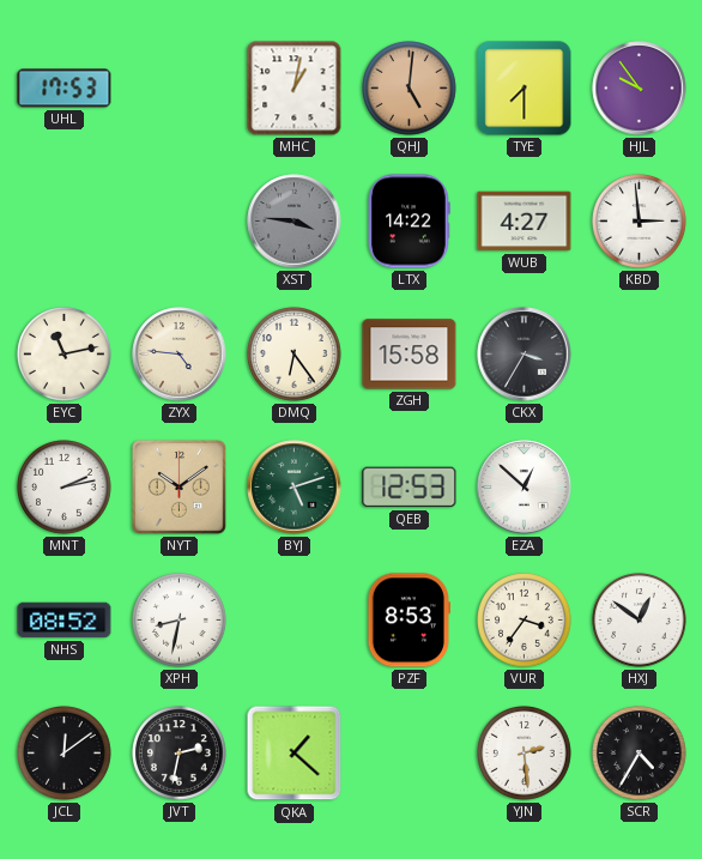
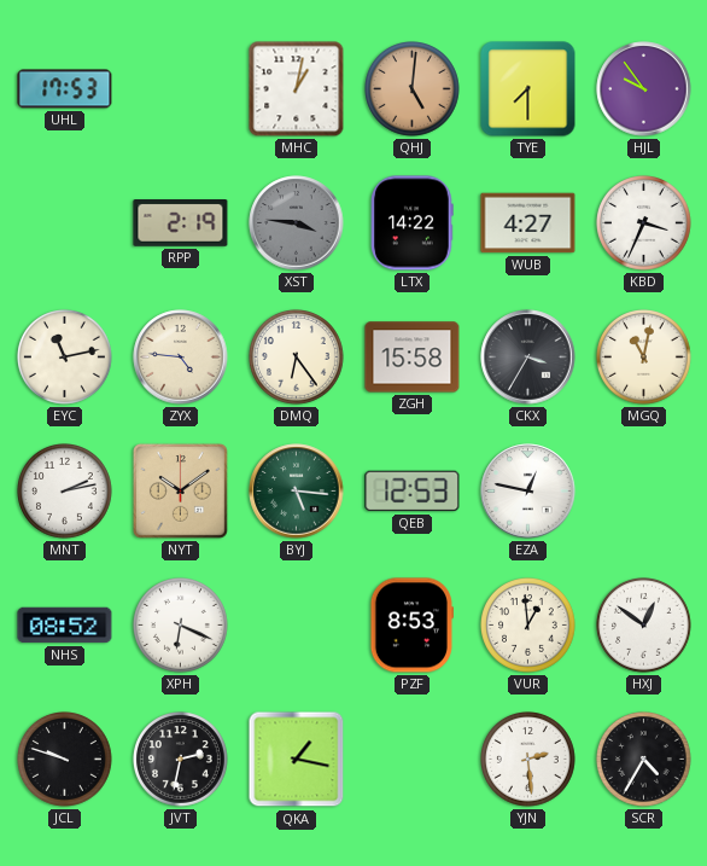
RPP: none -> 2:19
KBD: 2:59 -> 3:34
MGQ: none -> 11:02
BYJ: 5:12 -> 5:16
EZA: 12:52 -> 12:47
XPH: 8:32 -> 6:19
VUR: 3:36 -> 12:59
JCL: 12:09 -> 9:48
QKA: 1:22 -> 1:17
